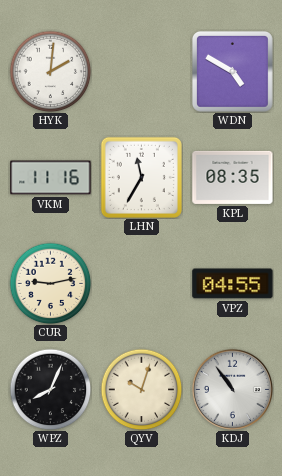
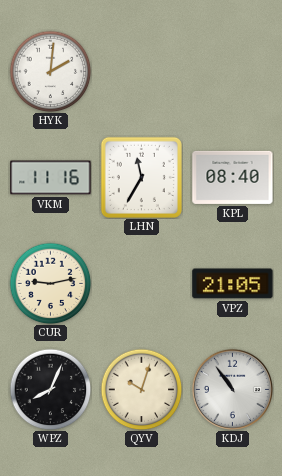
WDN: 4:50 -> none
KPL: 08:35 -> 08:40
VPZ: 04:55 -> 21:05
